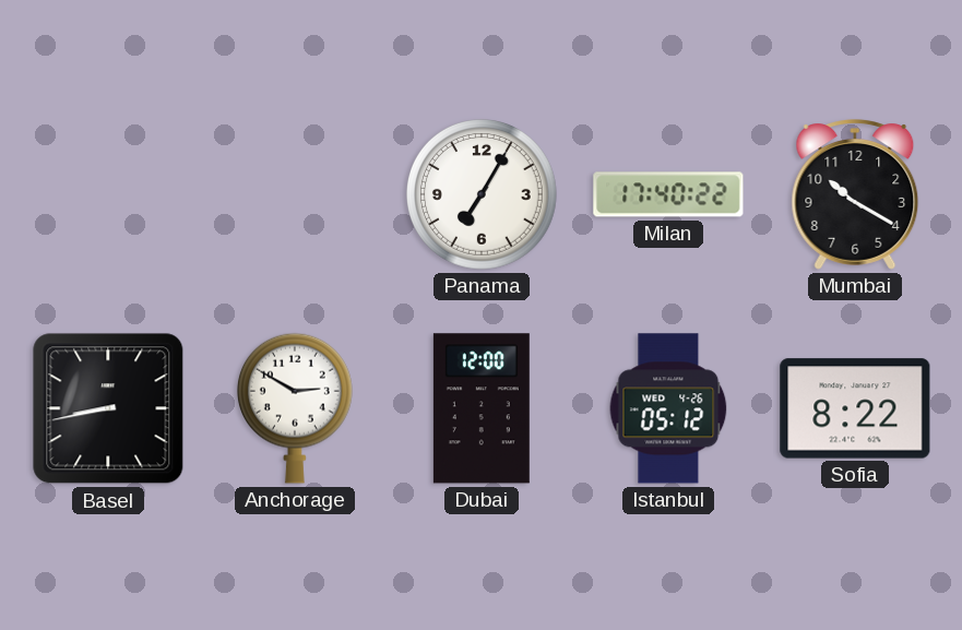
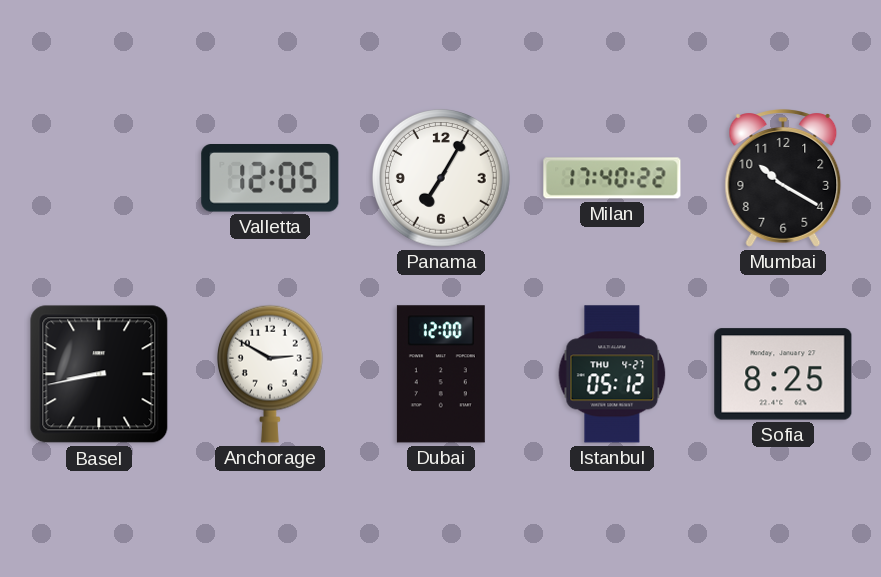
Valletta: none -> 12:05
Istanbul date: WED 4-26 -> THU 4-27
Sofia: 8:22 -> 8:25
